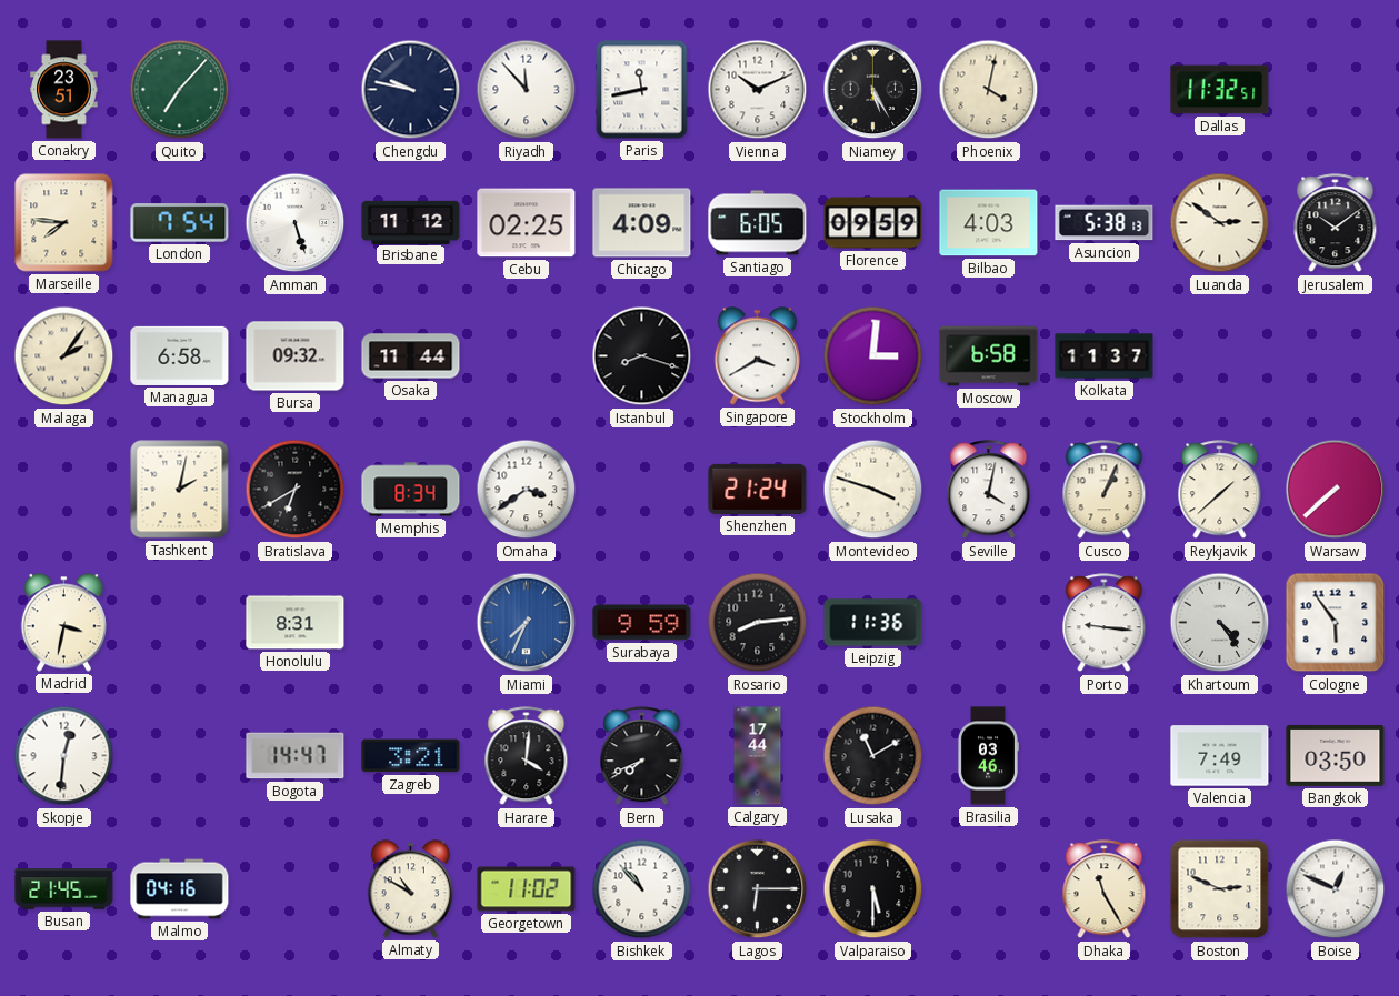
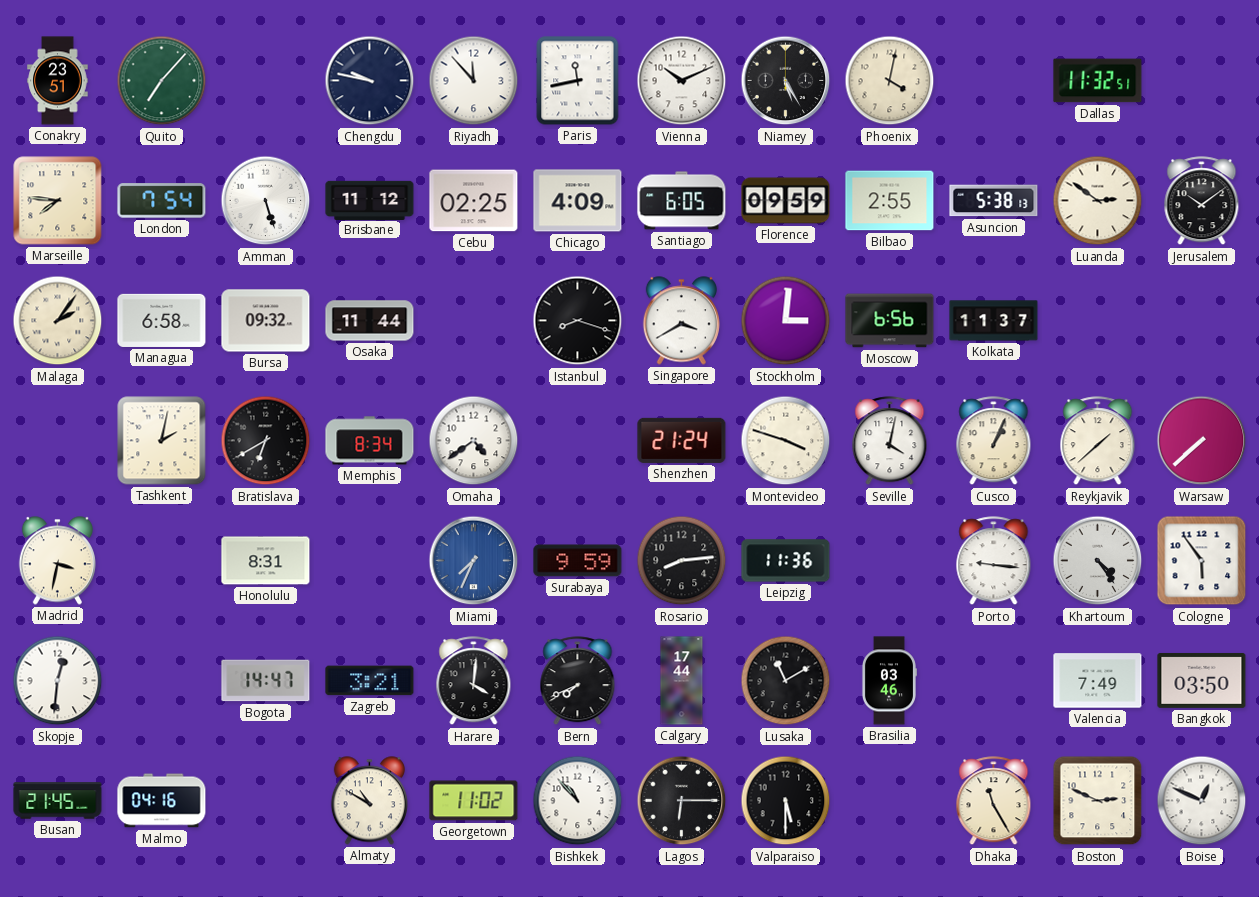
Bilbao: 4:03 -> 2:55
Moscow: 6:58 -> 6:56
Omaha: 3:39 -> 4:39
